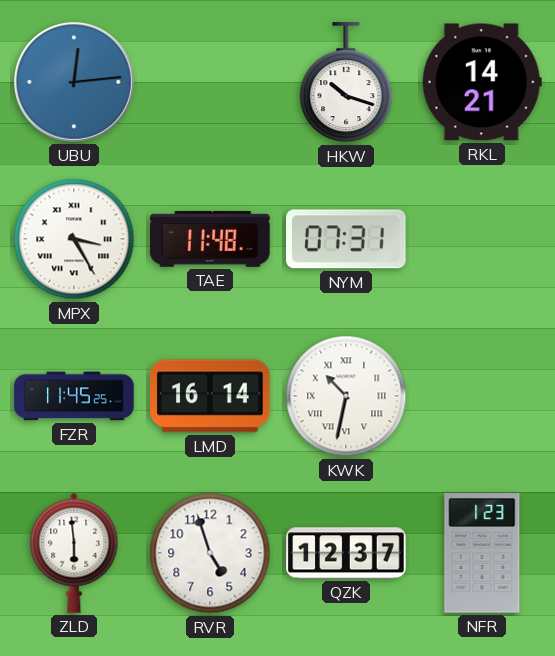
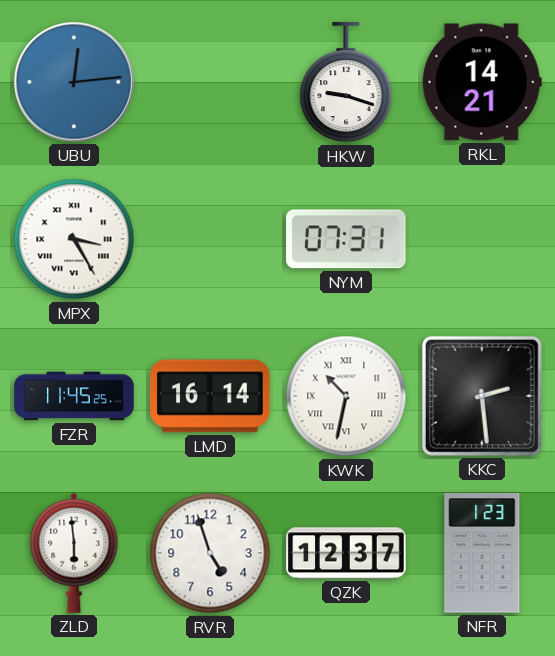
HKW: 10:18 -> 9:18
TAE: 11:48 -> none
KKC: none -> 2:29
